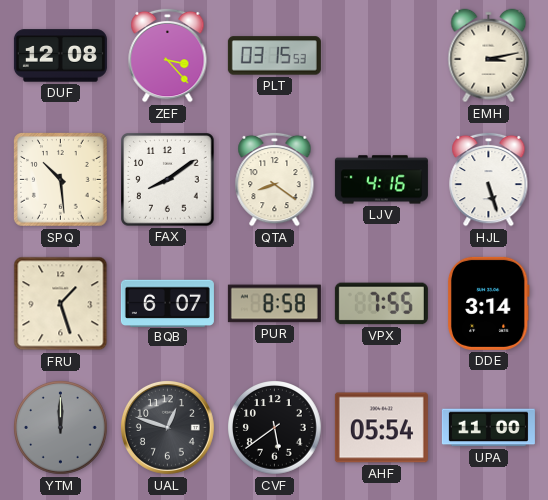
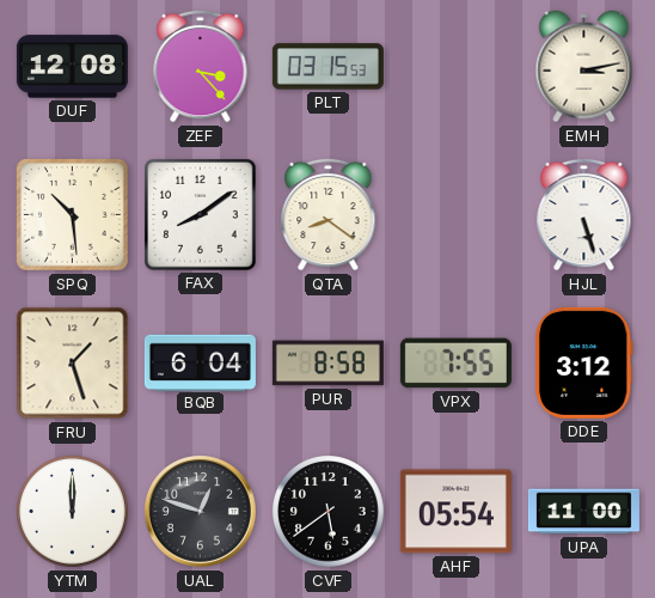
LJV: 4:16 -> none
BQB: 6:07 -> 6:04
DDE: 3:14 -> 3:12
YTM dial: grey -> white
